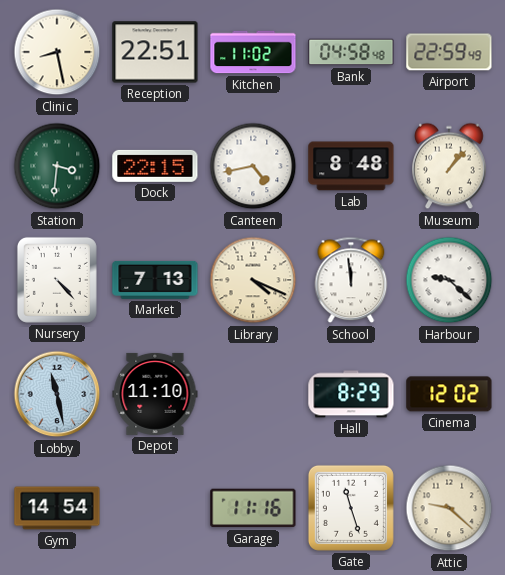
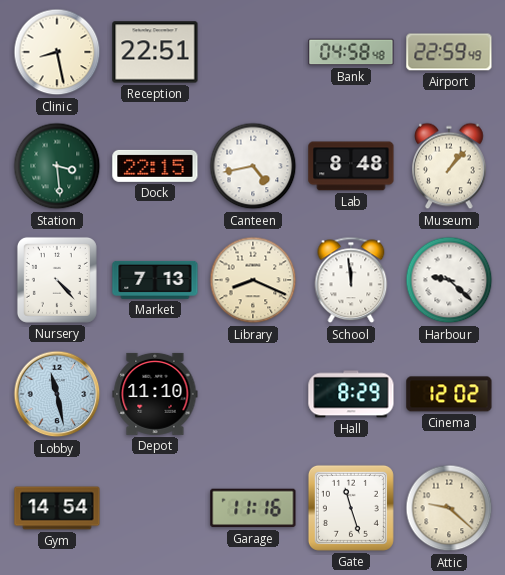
Kitchen: 11:02 -> none
Station: 3:31 -> 3:29
Library: 4:19 -> 8:19
